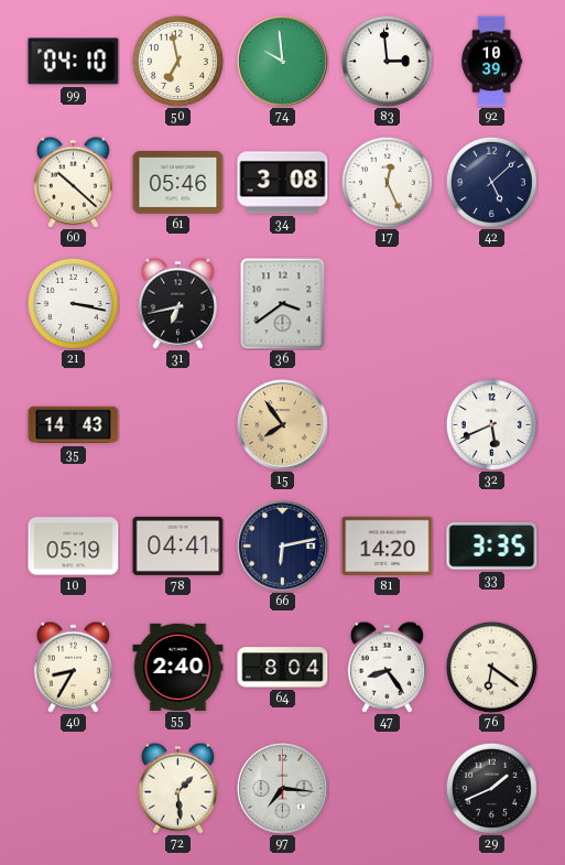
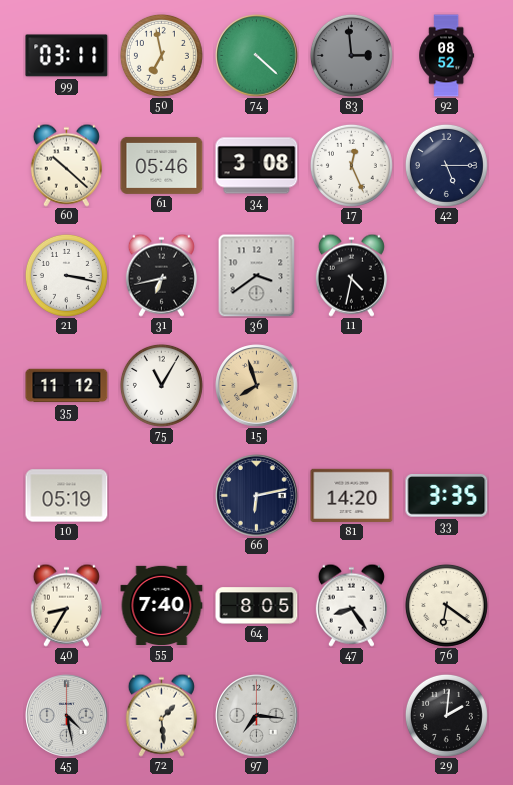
99: 04:10 -> 03:11
74: 9:59 -> 4:22
83 dial: white -> grey
92: 10:39 -> 08:52
42: 5:08 -> 5:15
11: none -> 4:32
35: 14:43 -> 11:12
75: none -> 11:05
15: 7:54 -> 7:57
32: 5:41 -> none
78: 04:41 -> none
55: 2:40 -> 7:40
64: 8:04 -> 8:05
45: none -> 4:28
29: 1:41 -> 2:01
